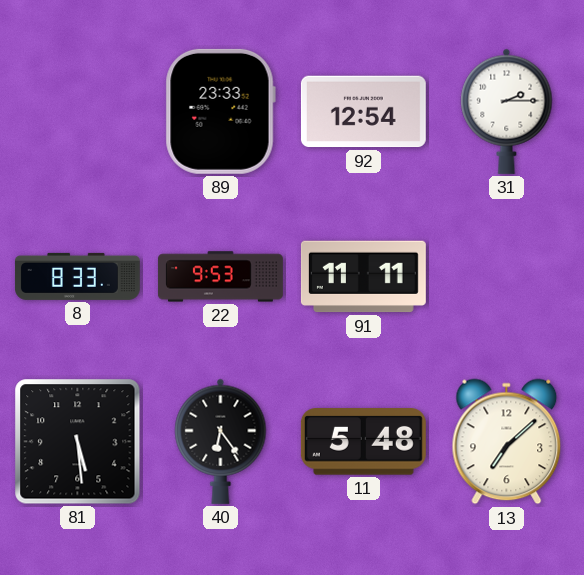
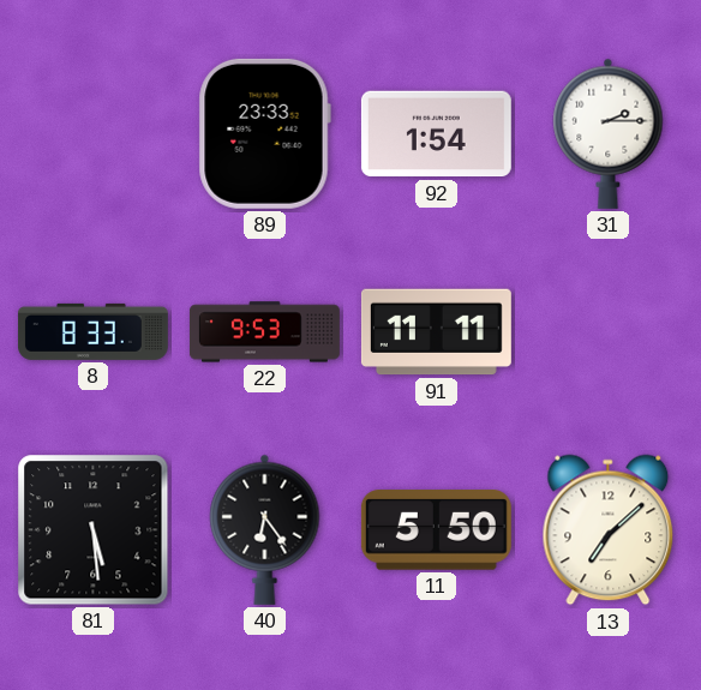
92: 12:54 -> 1:54
11: 5:48 -> 5:50
